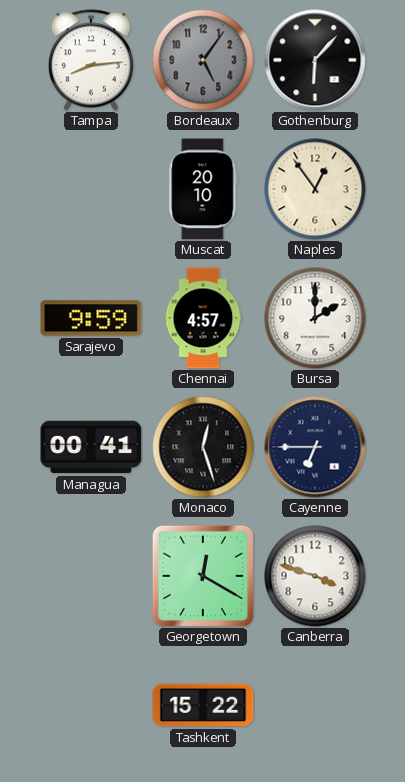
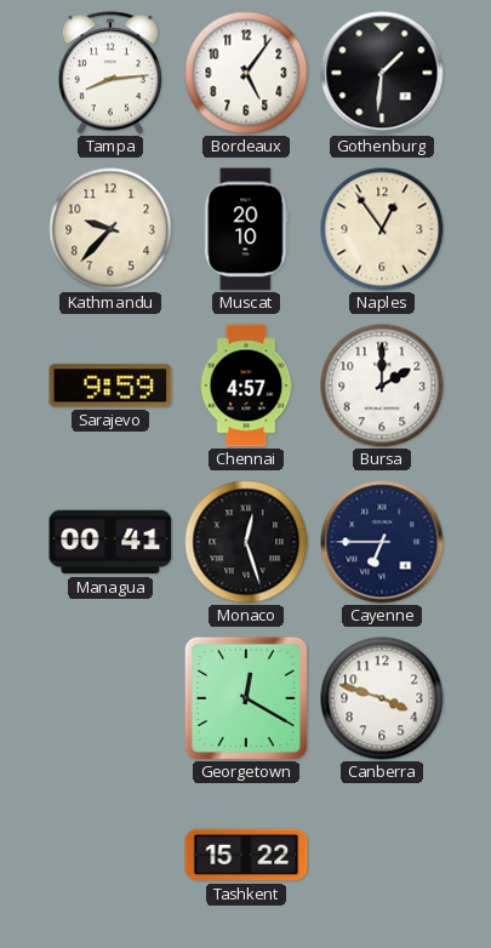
Bordeaux dial: grey -> white
Gothenburg: 6:07 -> 1:31
Kathmandu: none -> 9:37
